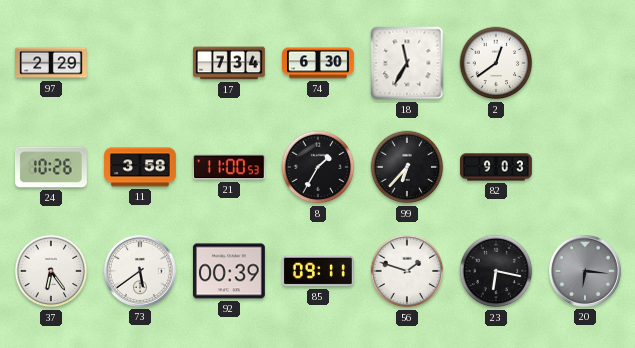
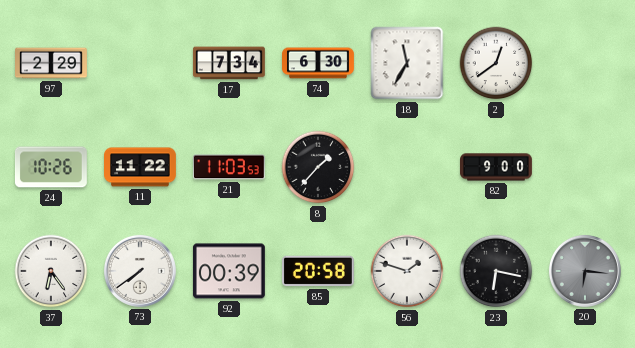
11: 3:58 -> 11:22
21: 11:00 -> 11:03
8: 1:35 -> 1:37
99: 6:37 -> none
82: 9:03 -> 9:00
73: 5:39 -> 7:39
85: 09:11 -> 20:58
